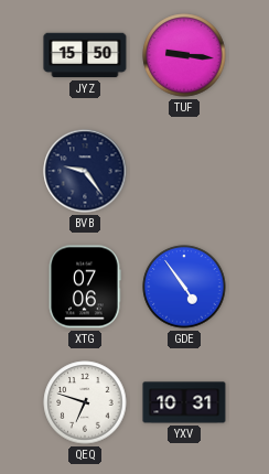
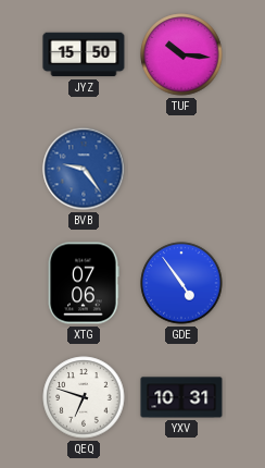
TUF: 9:16 -> 10:16
BVB dial: navy -> blue
